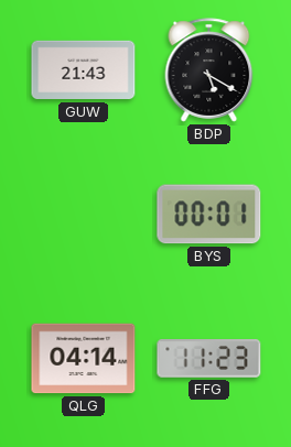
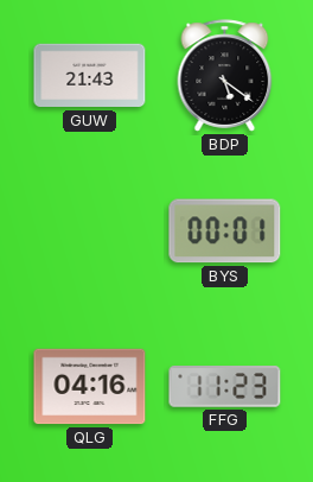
BDP: 5:20 -> 5:21
QLG: 04:14 -> 04:16
